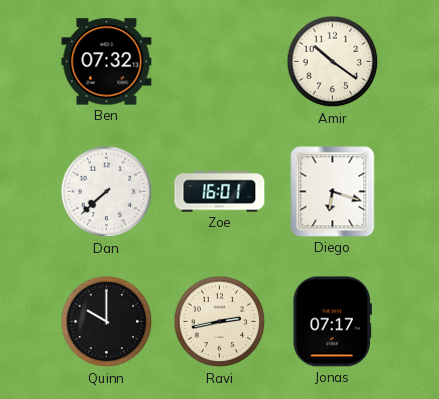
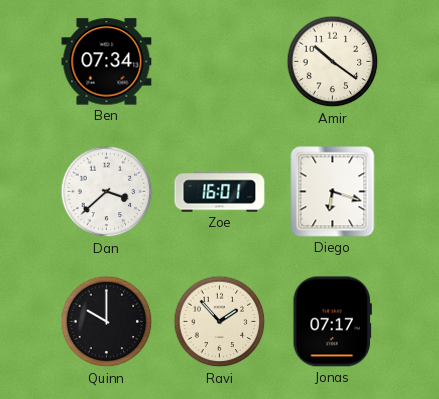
Ben: 07:32 -> 07:34
Dan: 7:38 -> 3:38
Ravi: 2:43 -> 1:53
